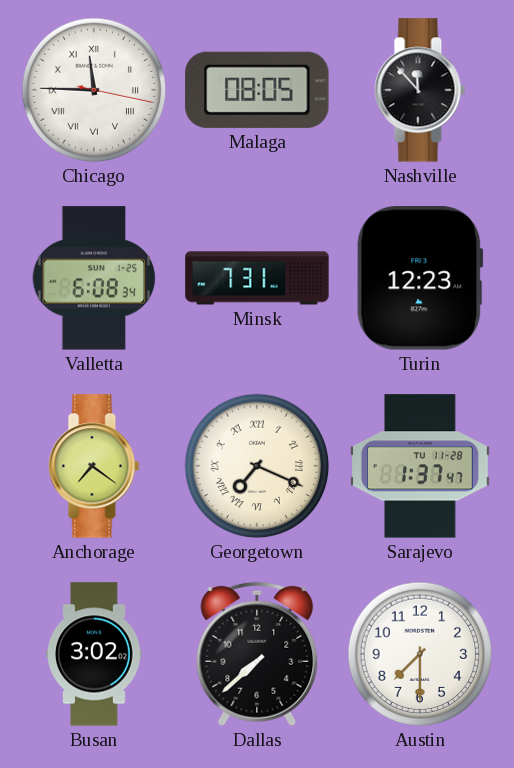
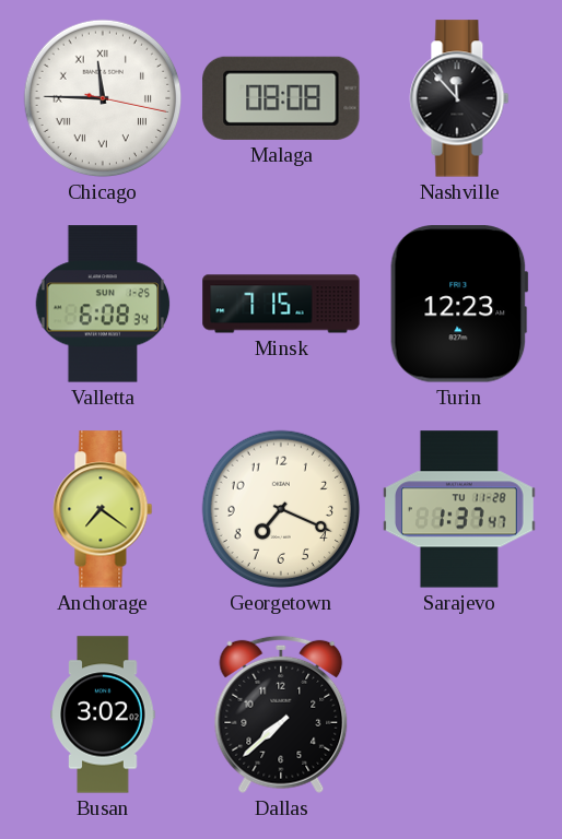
Malaga: 08:05 -> 08:08
Minsk: 7:31 -> 7:15
Georgetown numerals: Roman -> Arabic
Austin: 7:30 -> none
